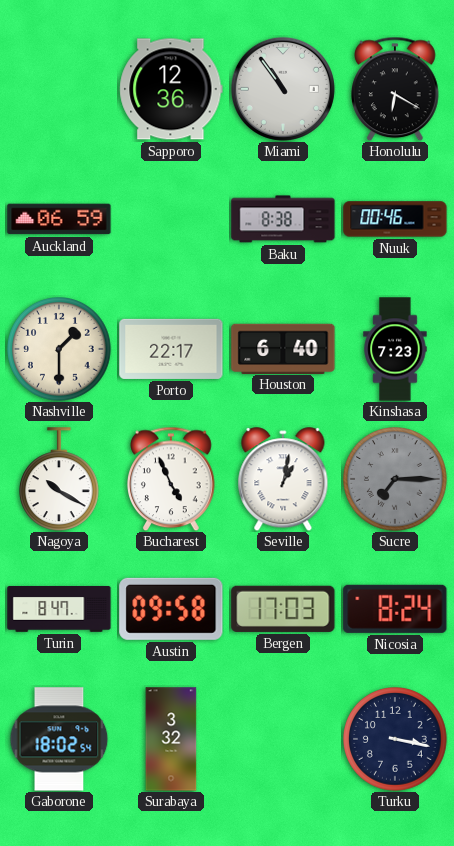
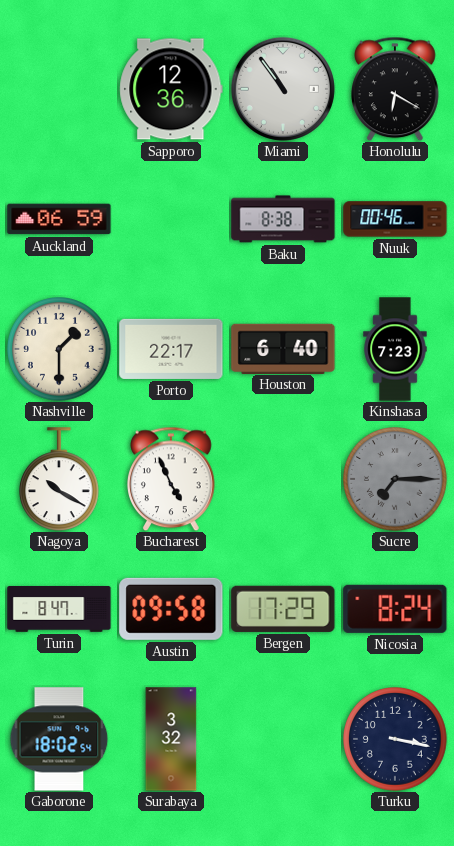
Seville: 1:02 -> none
Bergen: 17:03 -> 17:29
